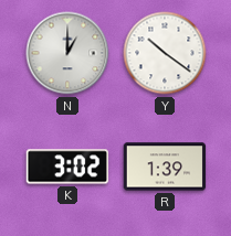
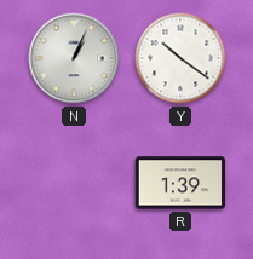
N: 1:00 -> 1:04
K: 3:02 -> none
